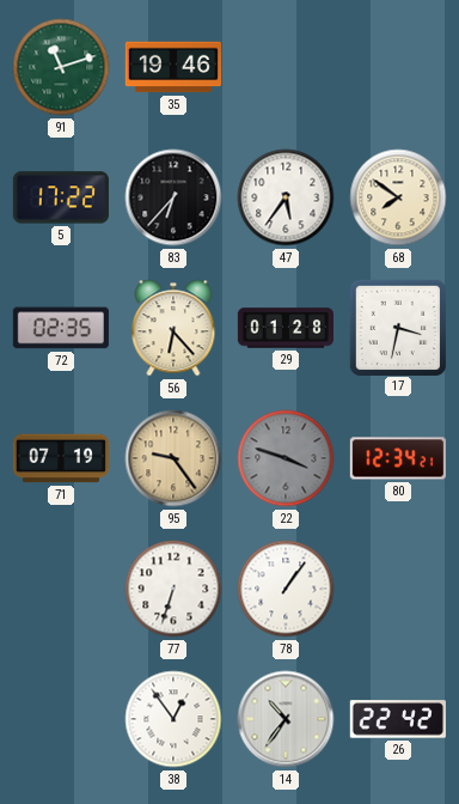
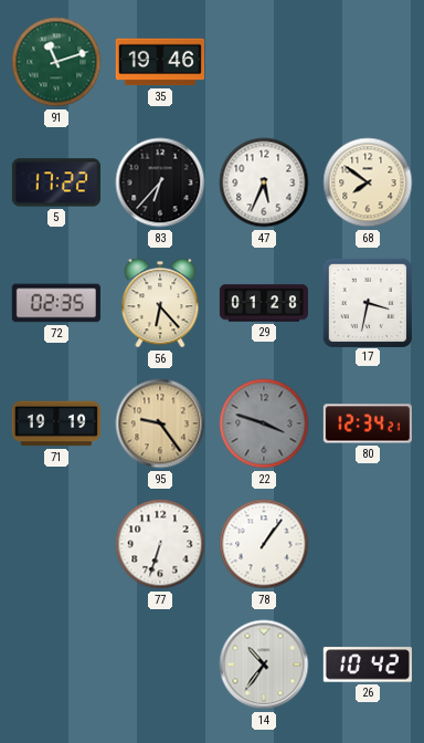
47: 5:36 -> 5:34
71: 07:19 -> 19:19
38: 12:54 -> none
26: 22:42 -> 10:42
